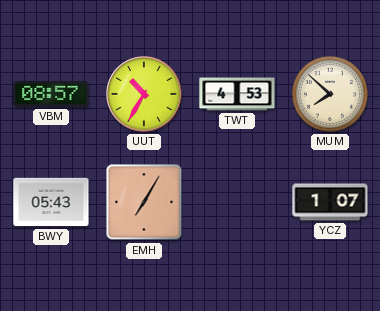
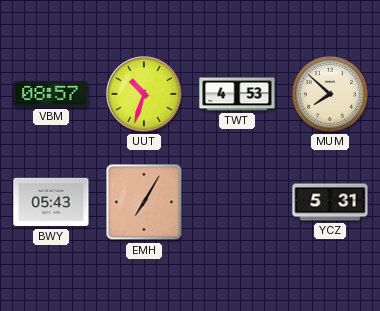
UUT: 10:35 -> 10:33
YCZ: 1:07 -> 5:31
